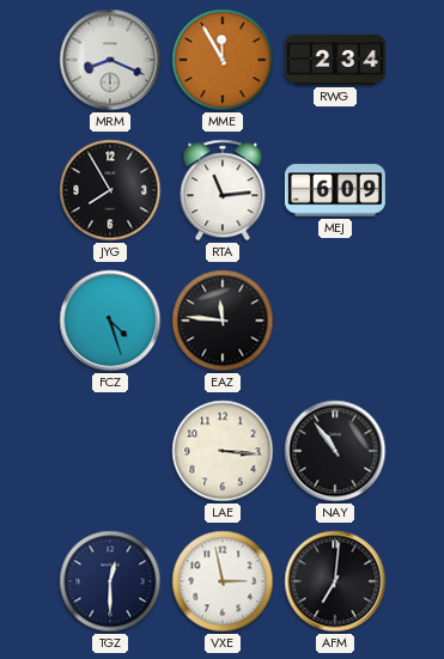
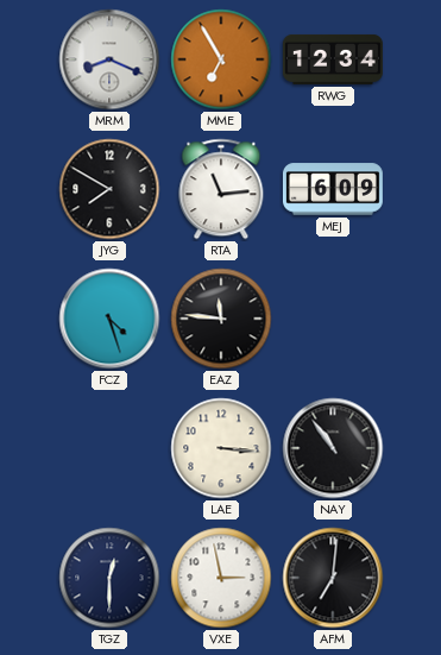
MME: 11:55 -> 6:55
RWG: 2:34 -> 12:34
JYG: 7:55 -> 7:50
